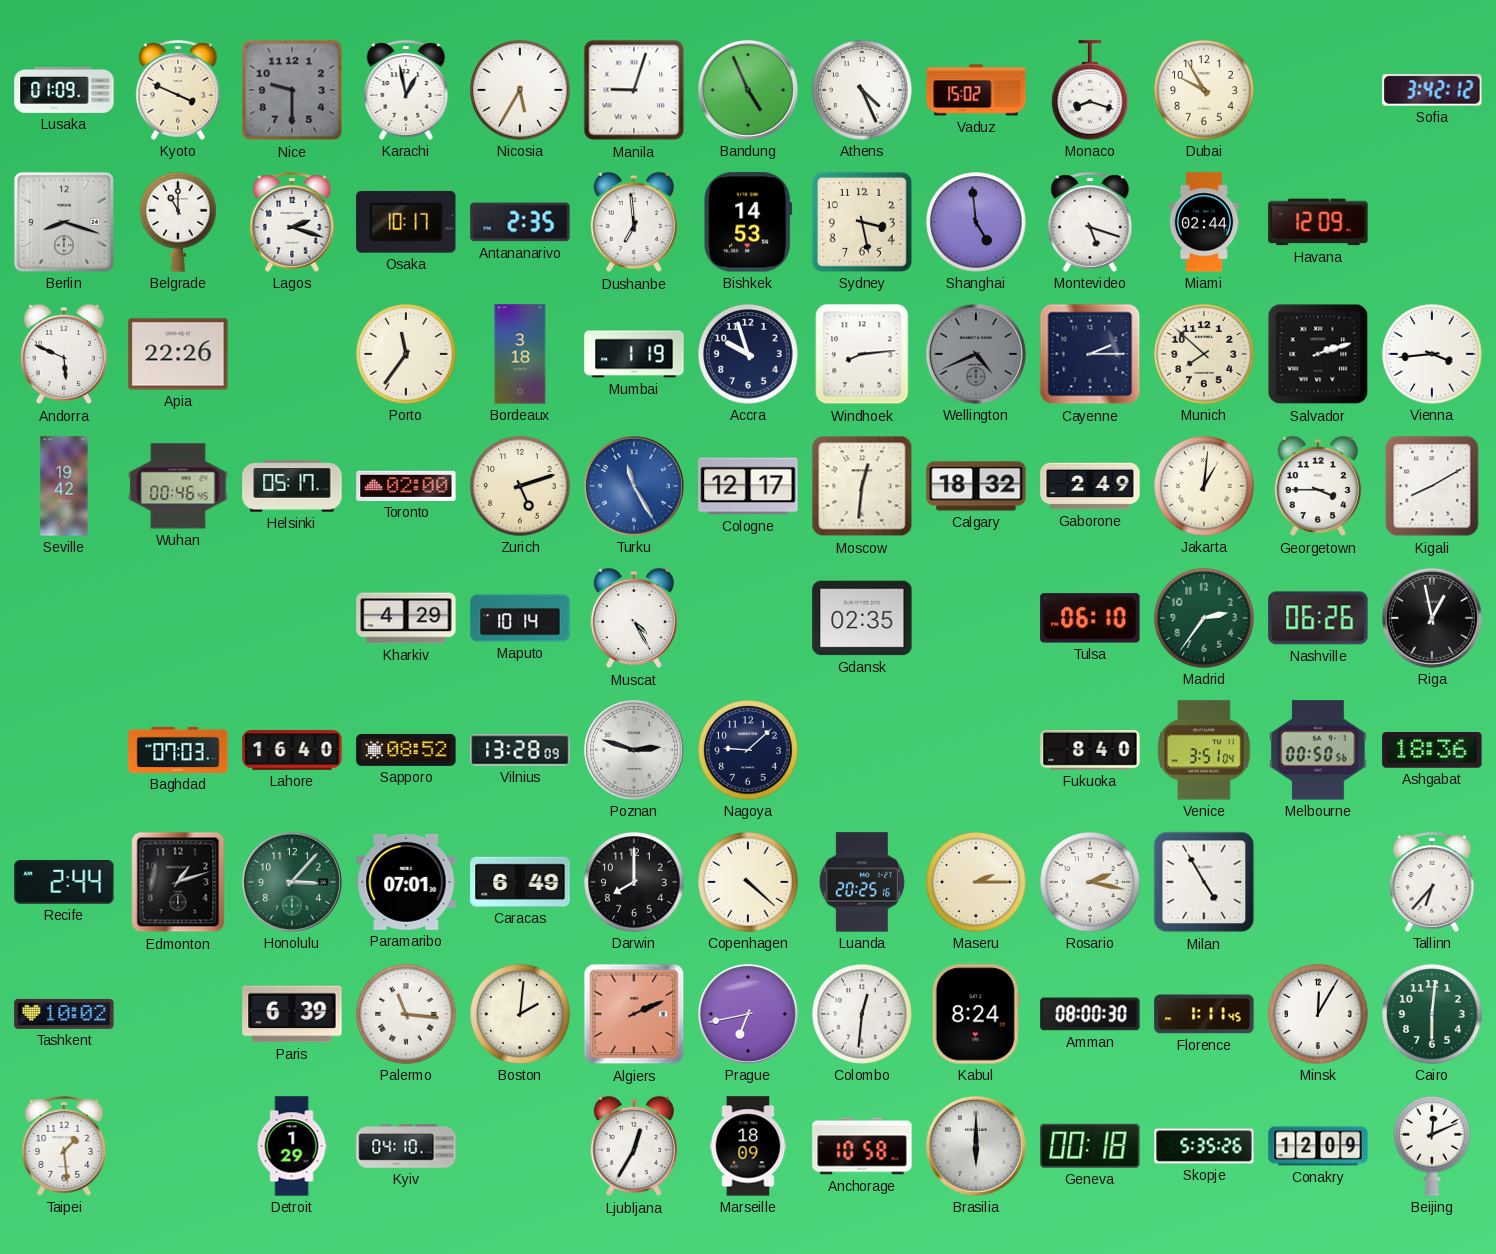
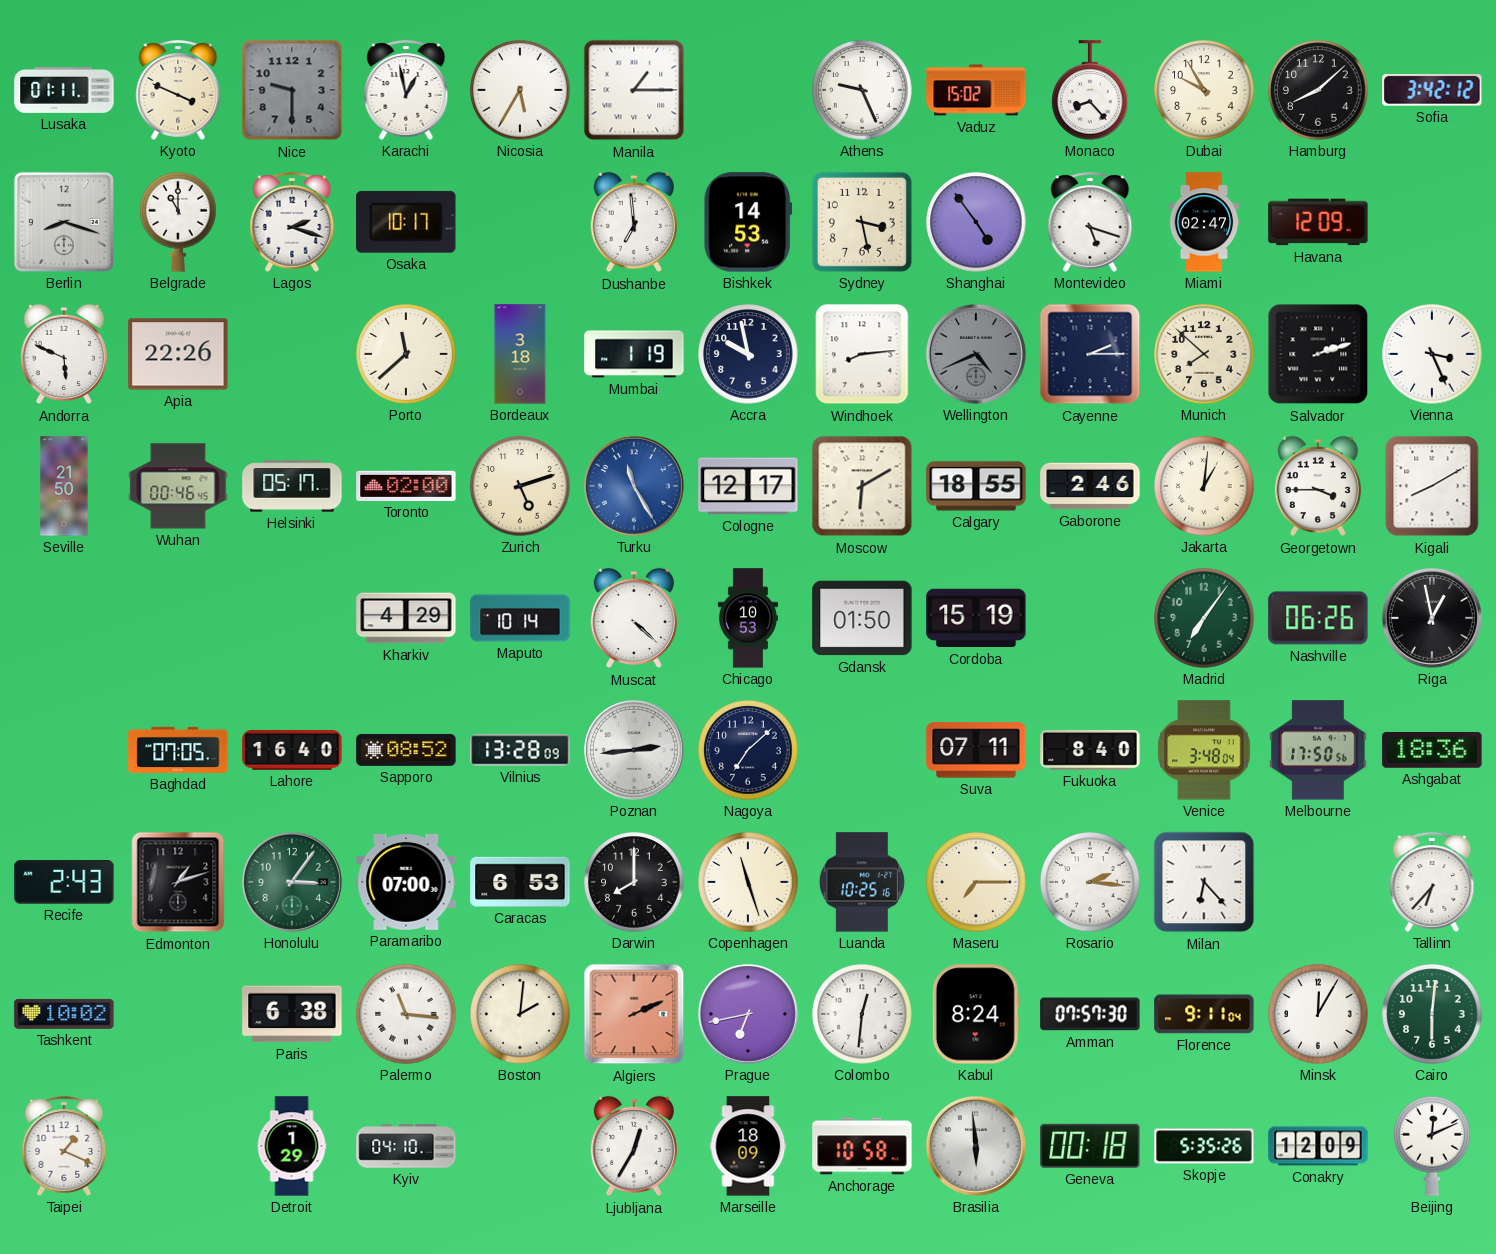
Lusaka: 01:09 -> 01:11
Manila: 9:03 -> 1:15
Bandung: 4:56 -> none
Athens: 4:26 -> 9:26
Monaco: 8:18 -> 8:23
Hamburg: none -> 8:08
Antananarivo: 2:35 -> none
Shanghai: 4:59 -> 4:54
Miami: 02:44 -> 02:47
Porto: 11:36 -> 11:38
Accra: 9:57 -> 9:58
Vienna: 3:44 -> 3:26
Seville: 19:42 -> 21:50
Moscow: 12:31 -> 6:10
Calgary: 18:32 -> 18:55
Gaborone: 2:49 -> 2:46
Muscat: 4:25 -> 4:22
Chicago: none -> 10:53
Gdansk: 02:35 -> 01:50
Cordoba: none -> 15:19
Tulsa: 06:10 -> none
Madrid: 2:36 -> 7:06
Baghdad: 07:03 -> 07:05
Poznan: 2:48 -> 2:44
Nagoya: 9:08 -> 7:08
Suva: none -> 07:11
Venice: 3:51 -> 3:48
Melbourne: 00:50 -> 17:50
Recife: 2:44 -> 2:43
Honolulu: 3:07 -> 3:06
Paramaribo: 07:01 -> 07:00
Caracas: 6:49 -> 6:53
Copenhagen: 4:22 -> 11:27
Luanda: 20:25 -> 10:25
Maseru: 2:15 -> 7:15
Rosario: 2:17 -> 2:16
Milan: 4:55 -> 6:23
Paris: 6:39 -> 6:38
Amman: 08:00 -> 07:57
Florence: 1:11 -> 9:11
Taipei: 1:29 -> 1:19
Brasilia: 6:00 -> 5:59
